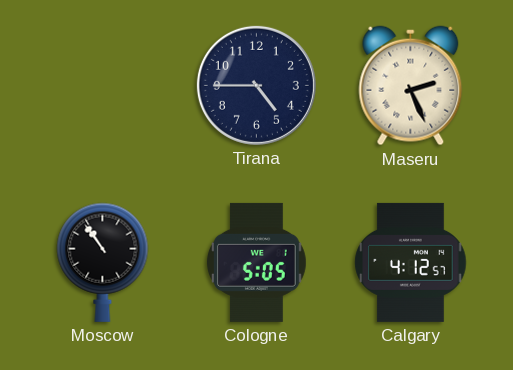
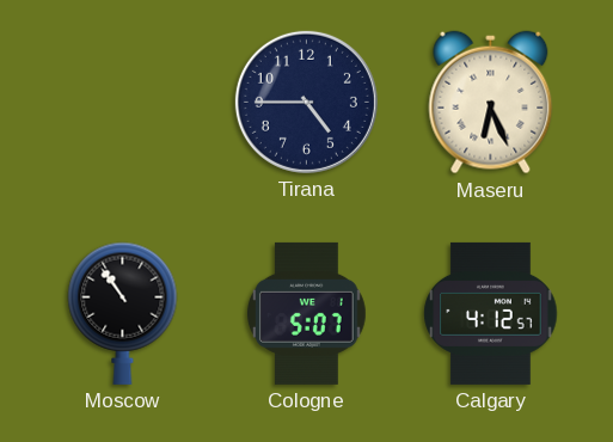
Maseru: 2:26 -> 6:26
Cologne: 5:05 -> 5:07
